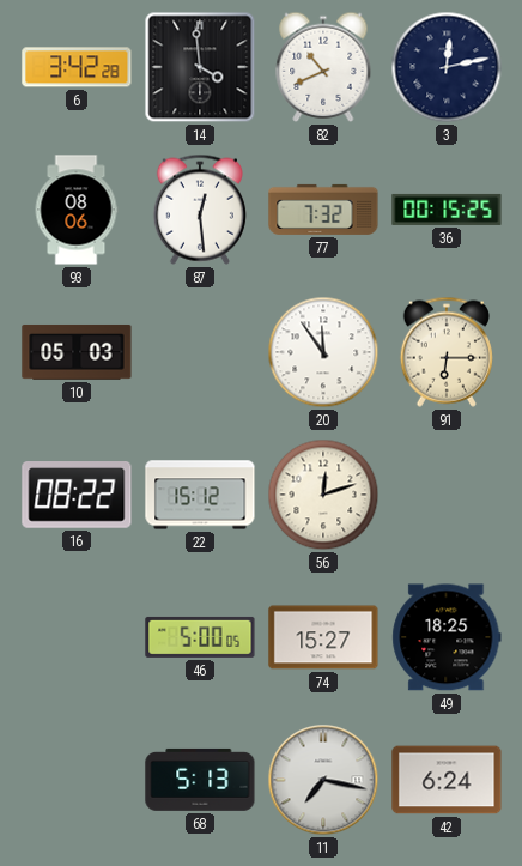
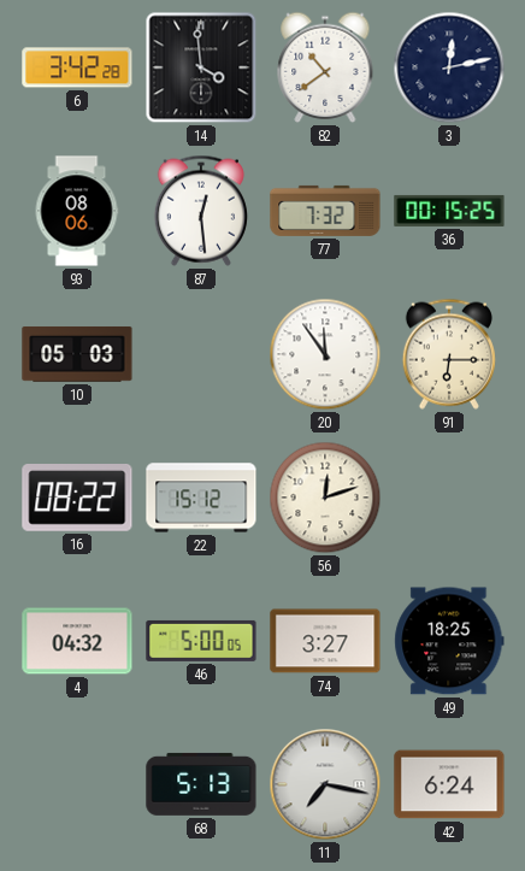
82: 10:41 -> 10:39
4: none -> 04:32
74: 15:27 -> 3:27
